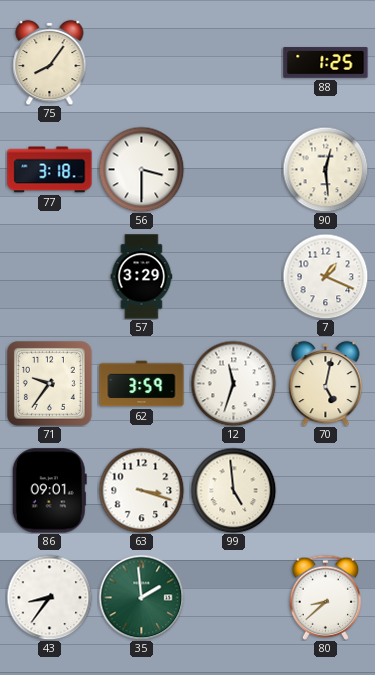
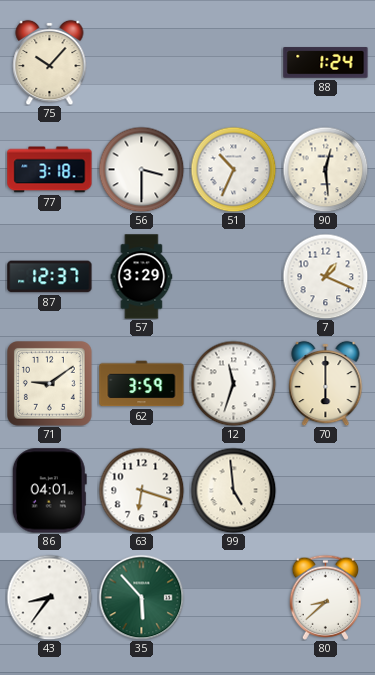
75: 8:06 -> 10:07
88: 1:25 -> 1:24
51: none -> 10:34
87: none -> 12:37
71: 9:36 -> 9:09
70: 5:02 -> 6:00
86: 09:01 -> 04:01
63: 3:18 -> 6:18
35: 1:59 -> 5:53
